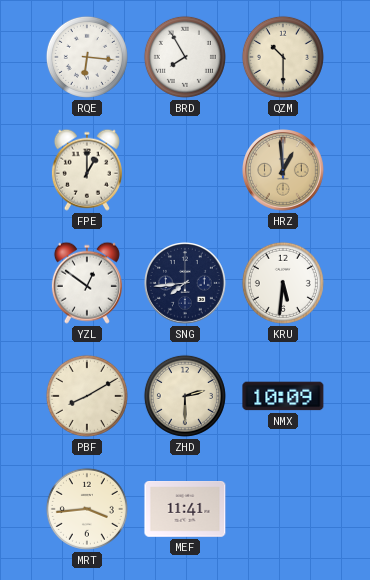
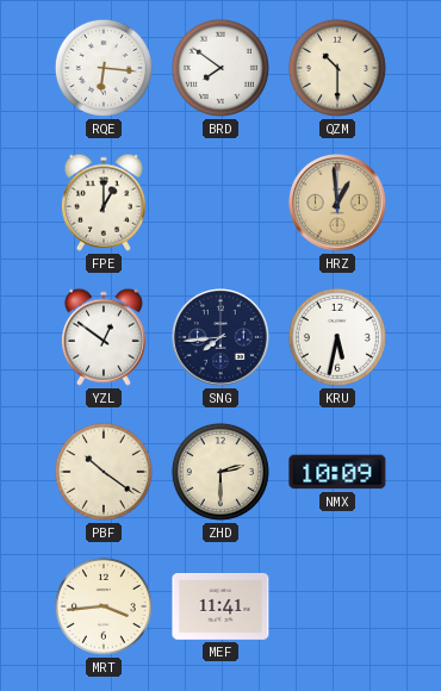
BRD: 7:55 -> 7:51
KRU: 5:31 -> 5:32
PBF: 8:10 -> 10:21
